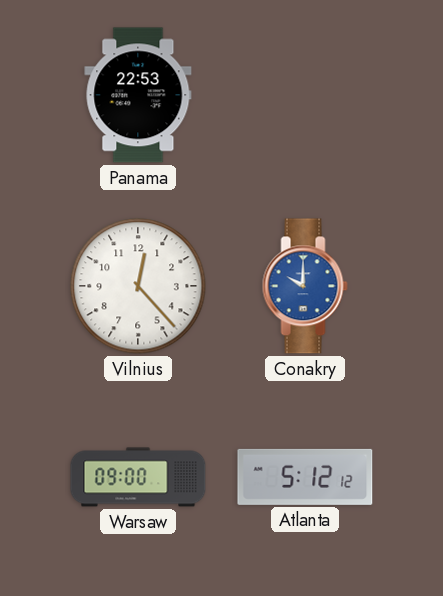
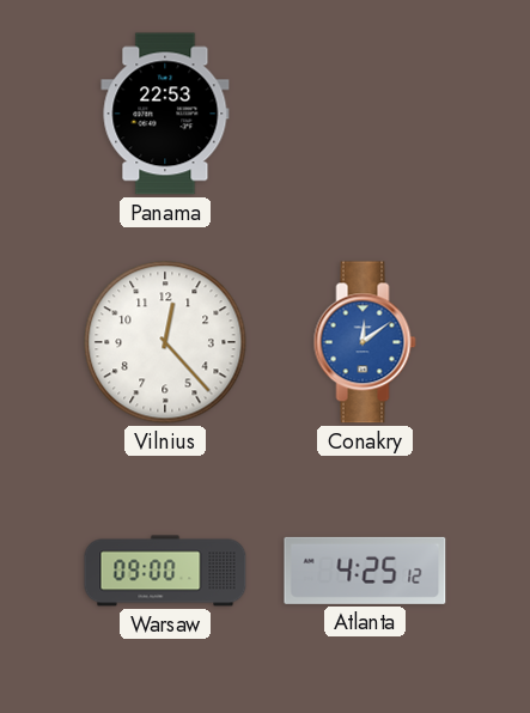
Conakry: 10:00 -> 12:09
Atlanta: 5:12 -> 4:25
